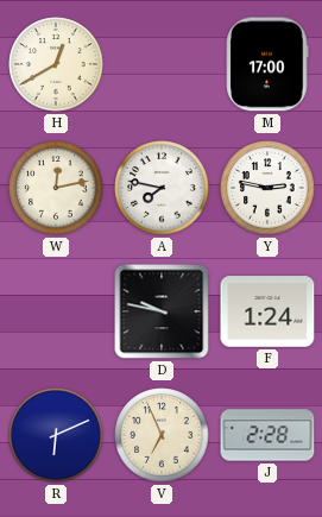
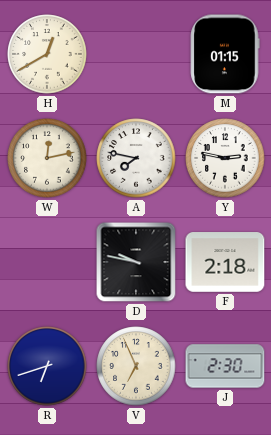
M: 17:00 -> 01:15
F: 1:24 -> 2:18
R: 6:11 -> 6:42
J: 2:28 -> 2:30
